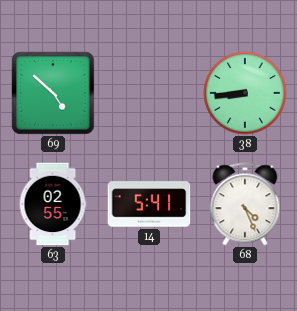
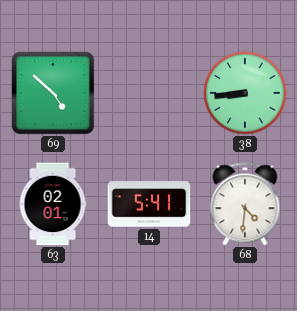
63: 02:55 -> 02:01
68: 4:26 -> 4:31
